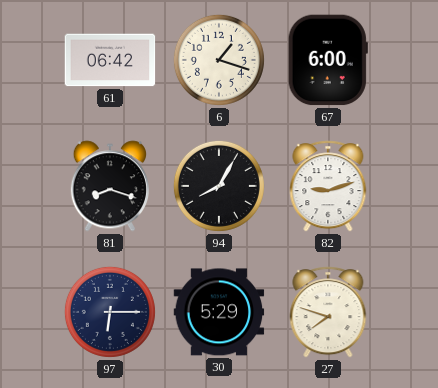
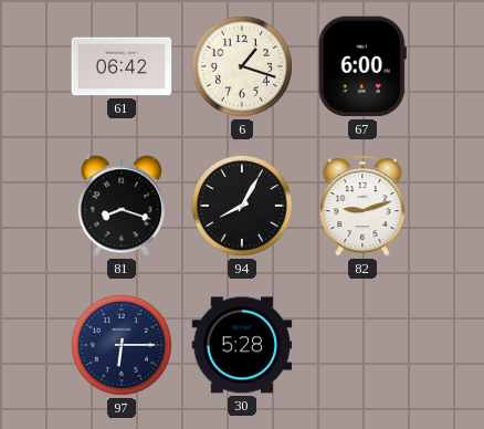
30: 5:29 -> 5:28
27: 7:48 -> none
